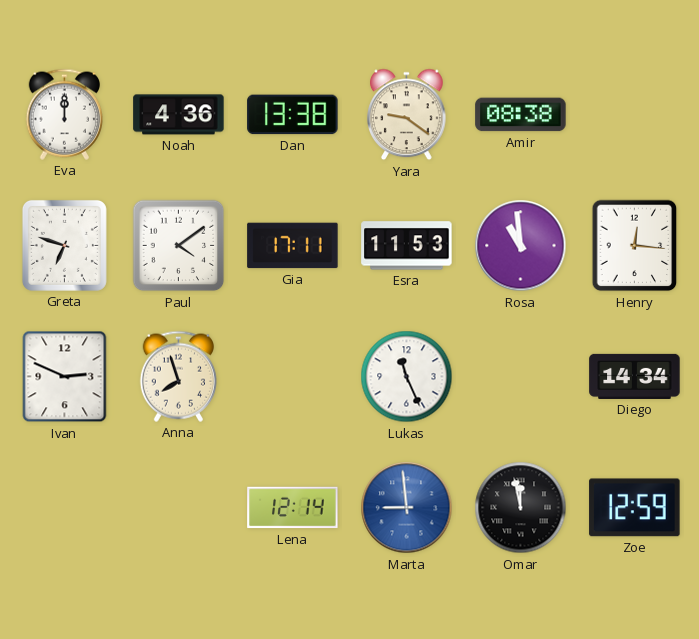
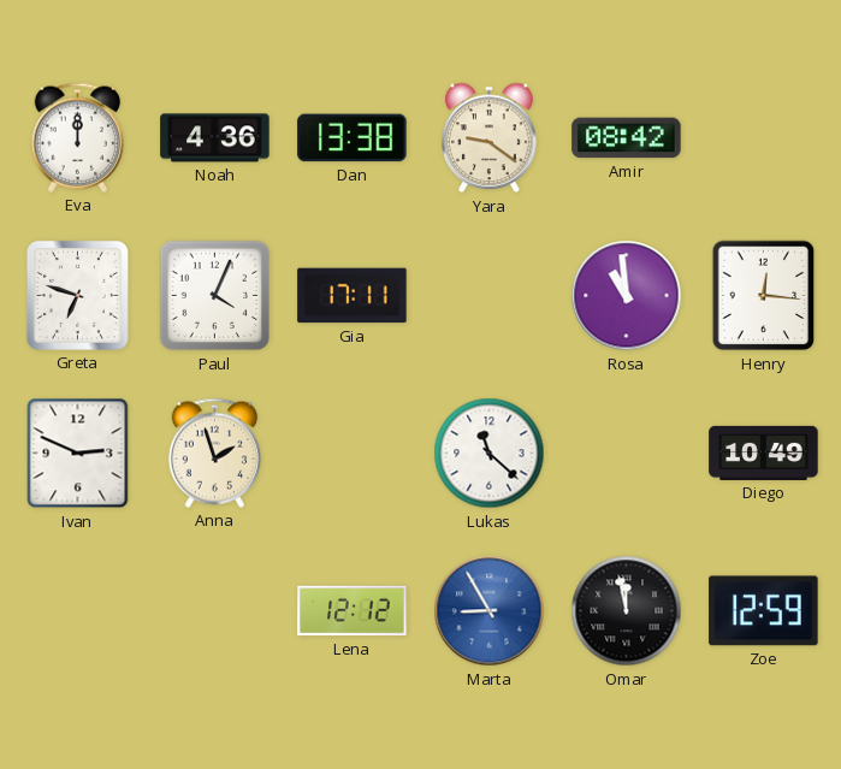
Amir: 08:38 -> 08:42
Paul: 4:09 -> 4:04
Esra: 11:53 -> none
Anna: 7:57 -> 1:57
Lukas: 11:26 -> 11:22
Diego: 14:34 -> 10:49
Lena: 12:14 -> 12:12
Marta: 8:59 -> 8:55
